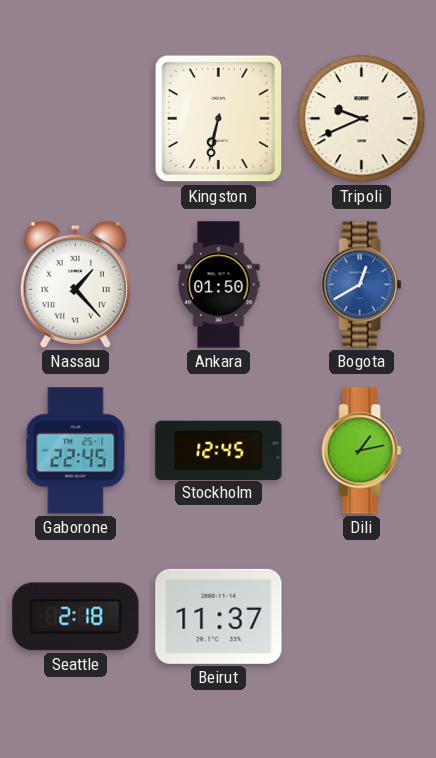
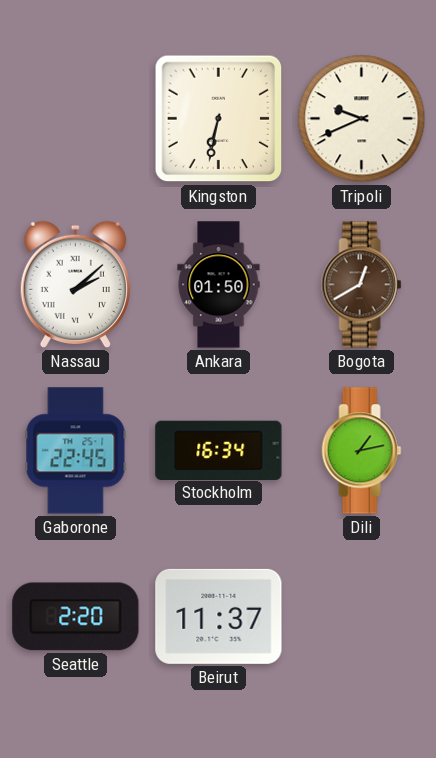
Nassau: 1:23 -> 2:08
Bogota dial: blue -> brown
Stockholm: 12:45 -> 16:34
Seattle: 2:18 -> 2:20
